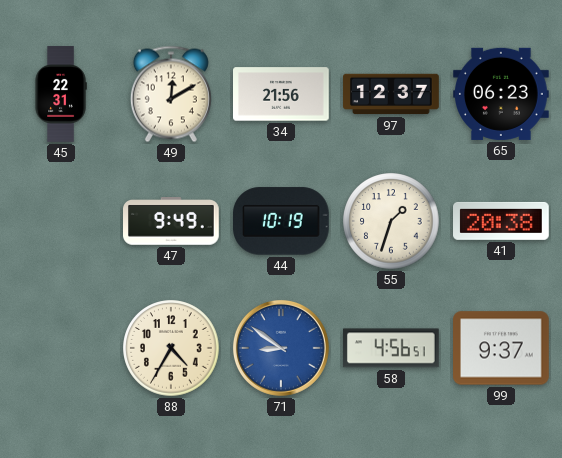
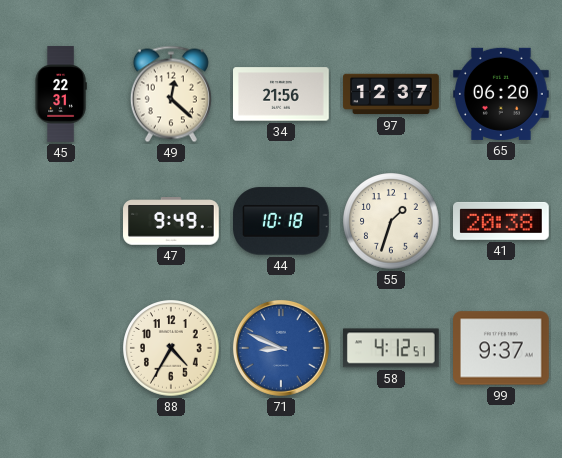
49: 12:10 -> 12:22
65: 06:23 -> 06:20
44: 10:19 -> 10:18
71: 8:51 -> 8:49
58: 4:56 -> 4:12
